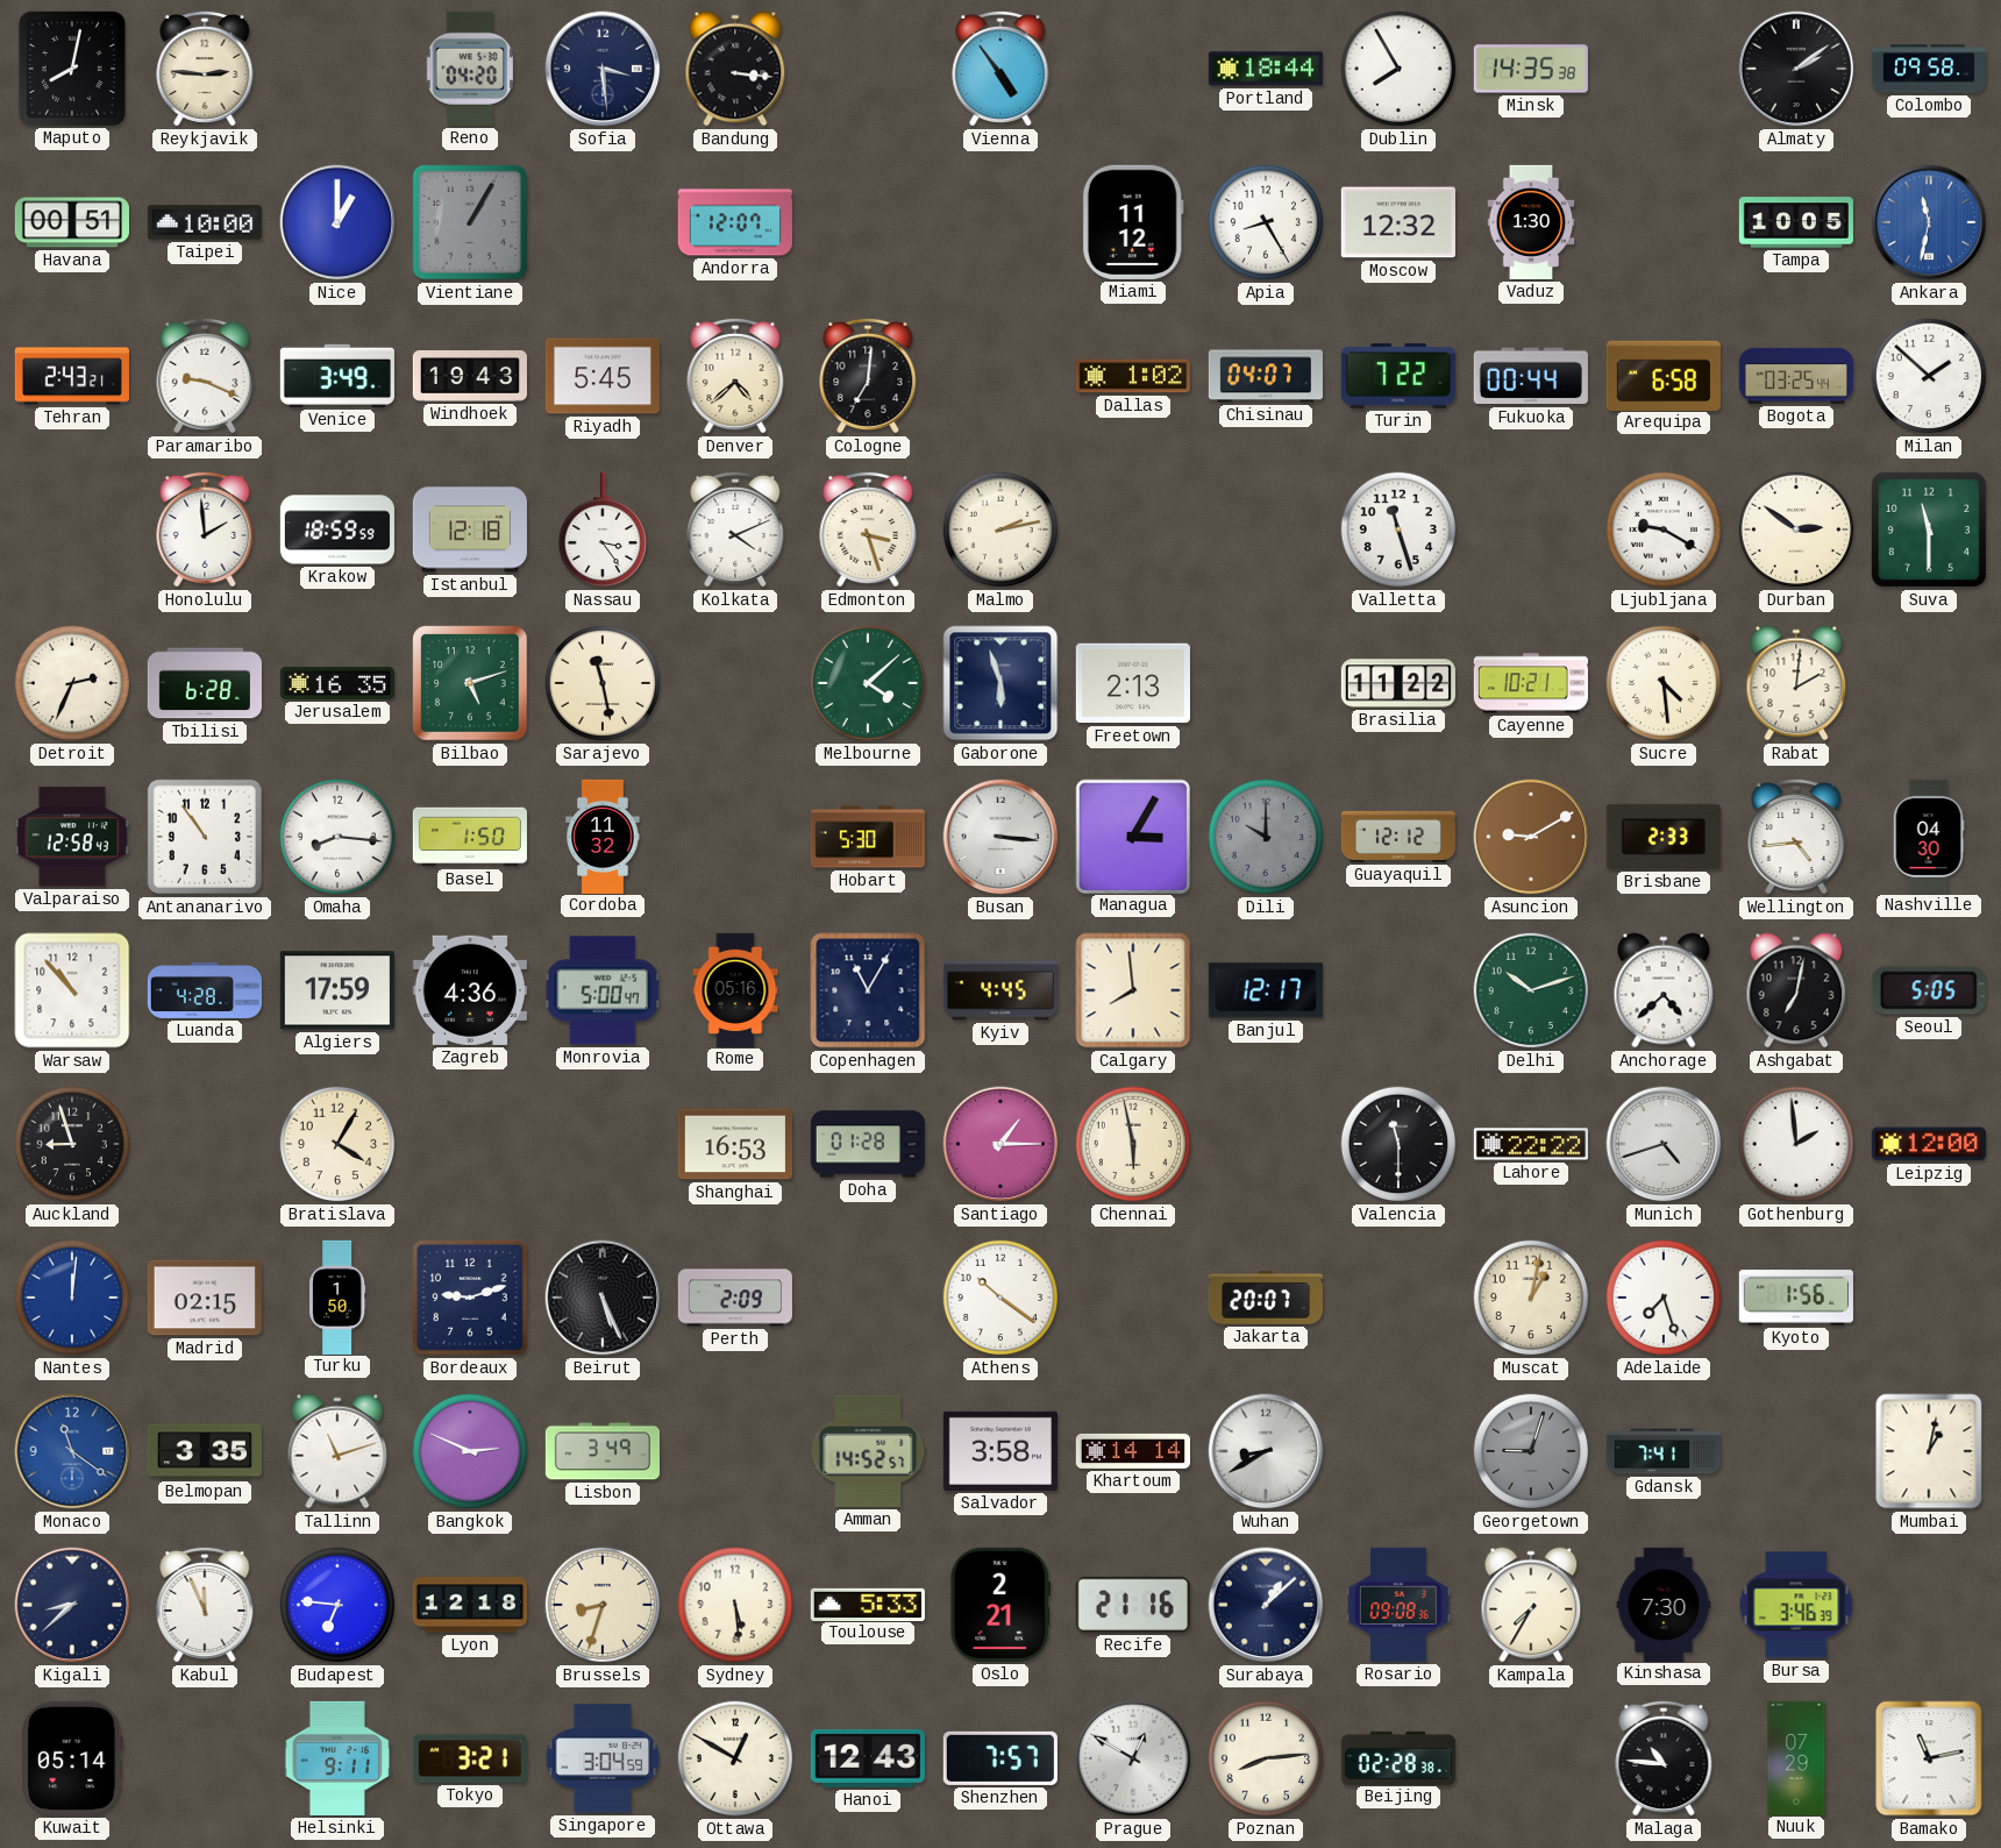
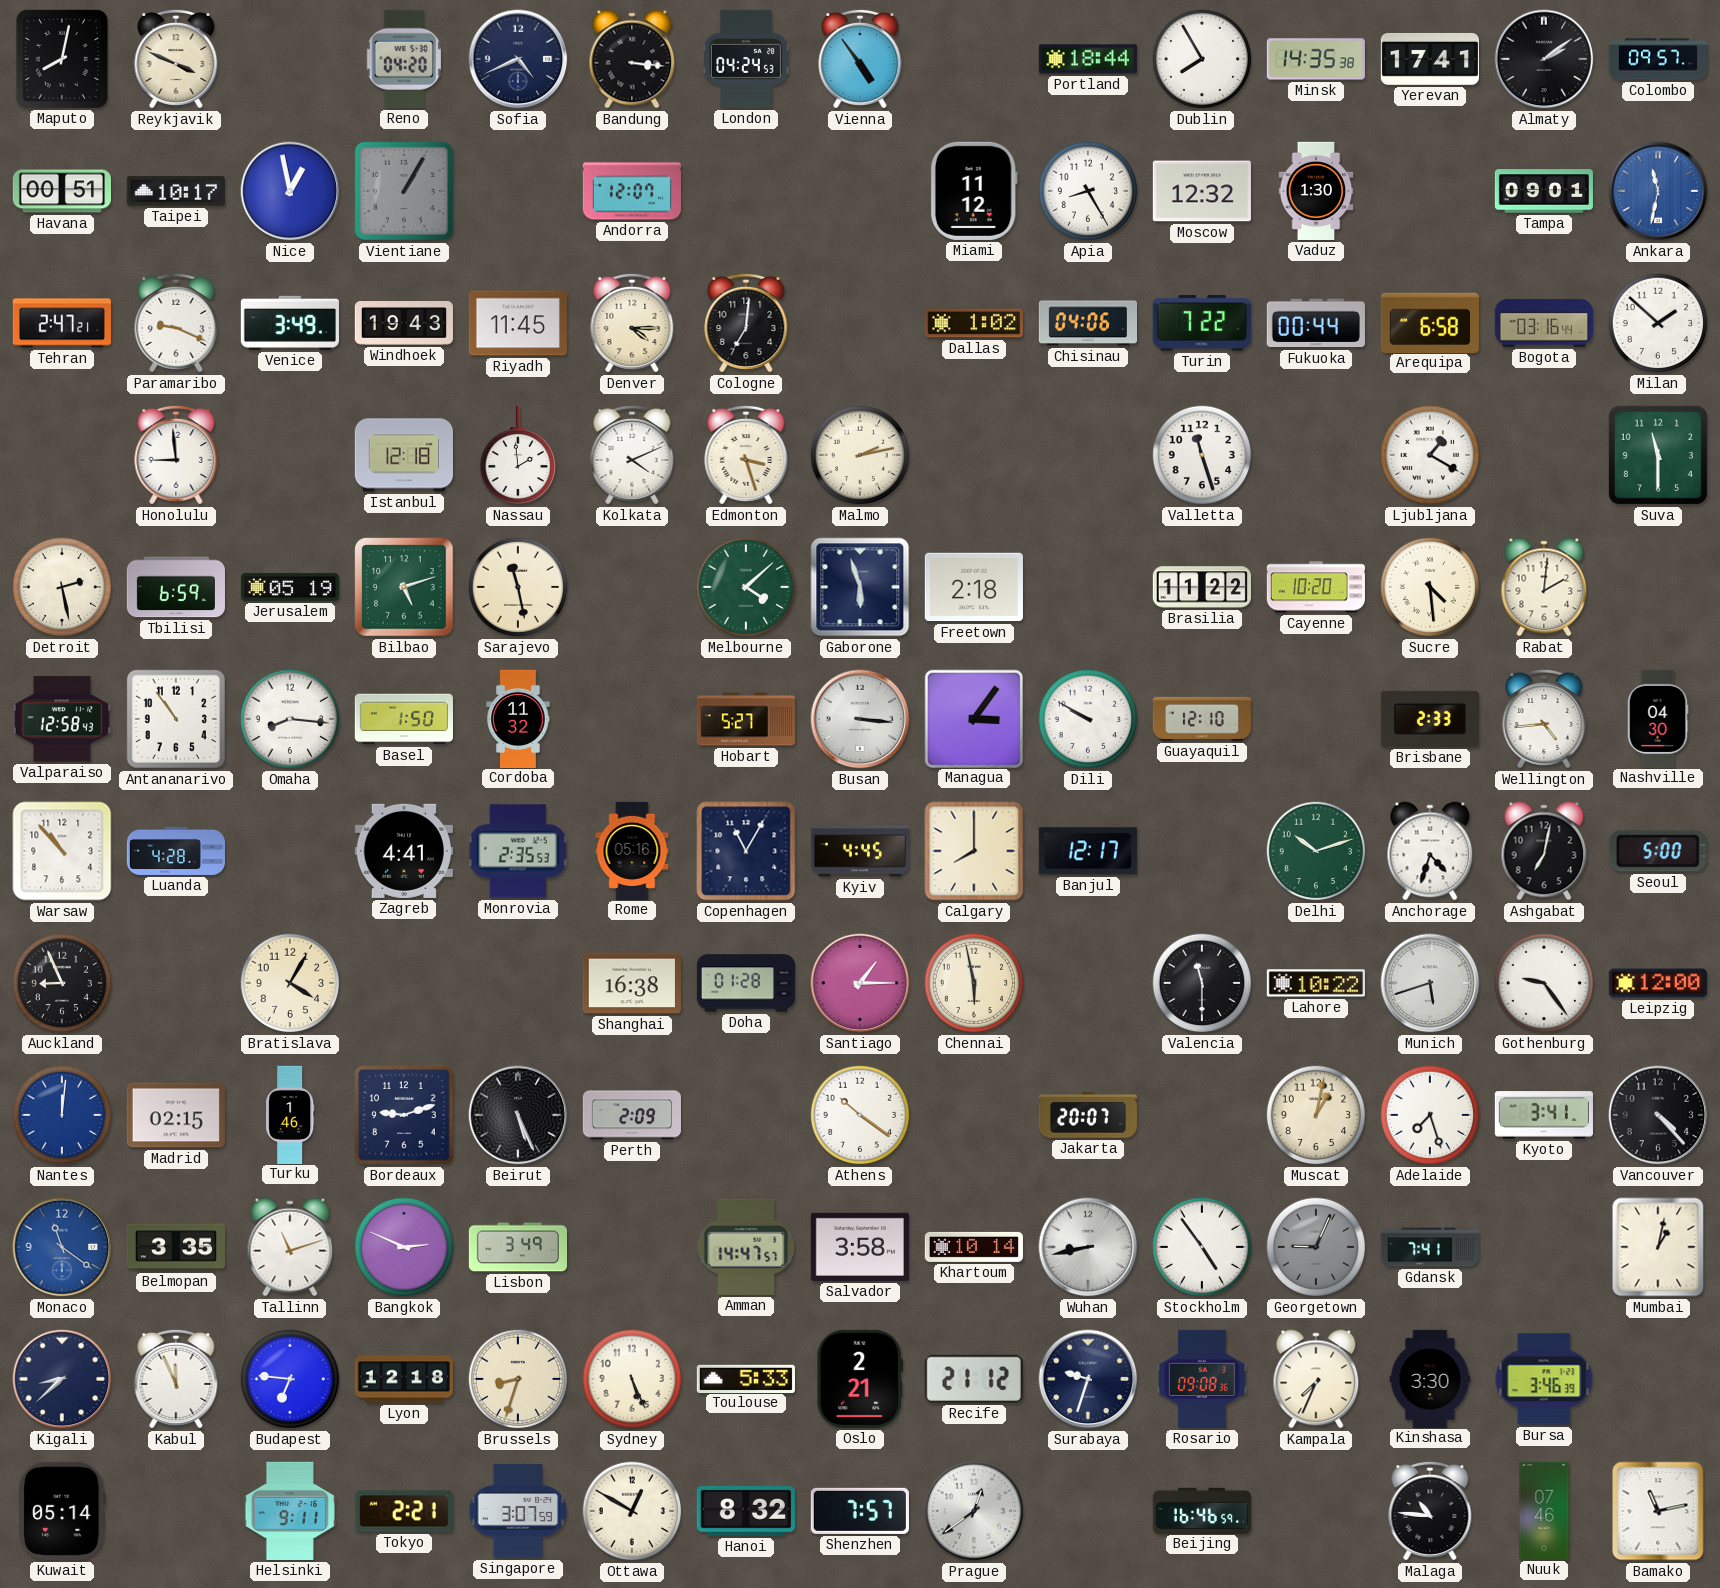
Reykjavik: 2:46 -> 3:49
Sofia: 3:29 -> 4:41
London: none -> 04:24
Yerevan: none -> 17:41
Colombo: 09:58 -> 09:57
Taipei: 10:00 -> 10:17
Nice: 1:00 -> 12:58
Tampa: 10:05 -> 09:01
Tehran: 2:43 -> 2:47
Riyadh: 5:45 -> 11:45
Denver: 4:38 -> 4:15
Chisinau: 04:07 -> 04:06
Bogota: 03:25 -> 03:16
Honolulu: 1:59 -> 8:59
Krakow: 18:59 -> none
Nassau: 3:24 -> 1:59
Ljubljana: 9:20 -> 1:20
Durban: 2:51 -> none
Detroit: 2:34 -> 2:28
Tbilisi: 6:28 -> 6:59
Jerusalem: 16:35 -> 05:19
Freetown: 2:13 -> 2:18
Cayenne: 10:21 -> 10:20
Hobart: 5:30 -> 5:27
Managua: 3:05 -> 3:06
Dili: 10:00 -> 9:50
Dili dial: grey -> white
Guayaquil: 12:12 -> 12:10
Asuncion: 9:10 -> none
Algiers: 17:59 -> none
Zagreb: 4:36 -> 4:41
Monrovia: 5:00 -> 2:35
Calgary: 7:59 -> 8:00
Anchorage: 4:38 -> 4:33
Seoul: 5:05 -> 5:00
Auckland: 8:57 -> 8:56
Shanghai: 16:53 -> 16:38
Lahore: 22:22 -> 10:22
Munich: 4:42 -> 5:42
Gothenburg: 1:59 -> 9:24
Turku: 1:50 -> 1:46
Kyoto: 1:56 -> 3:41
Vancouver: none -> 4:23
Amman: 14:52 -> 14:47
Khartoum: 14:14 -> 10:14
Wuhan: 8:40 -> 8:43
Stockholm: none -> 4:54
Georgetown: 9:03 -> 9:04
Sydney: 5:29 -> 5:26
Recife: 21:16 -> 21:12
Surabaya: 1:08 -> 9:33
Kampala: 7:35 -> 7:34
Kinshasa: 7:30 -> 3:30
Tokyo: 3:21 -> 2:21
Singapore: 3:04 -> 3:07
Hanoi: 12:43 -> 8:32
Prague: 12:50 -> 12:39
Poznan: 8:14 -> none
Beijing: 02:28 -> 16:46
Nuuk: 07:29 -> 07:46
